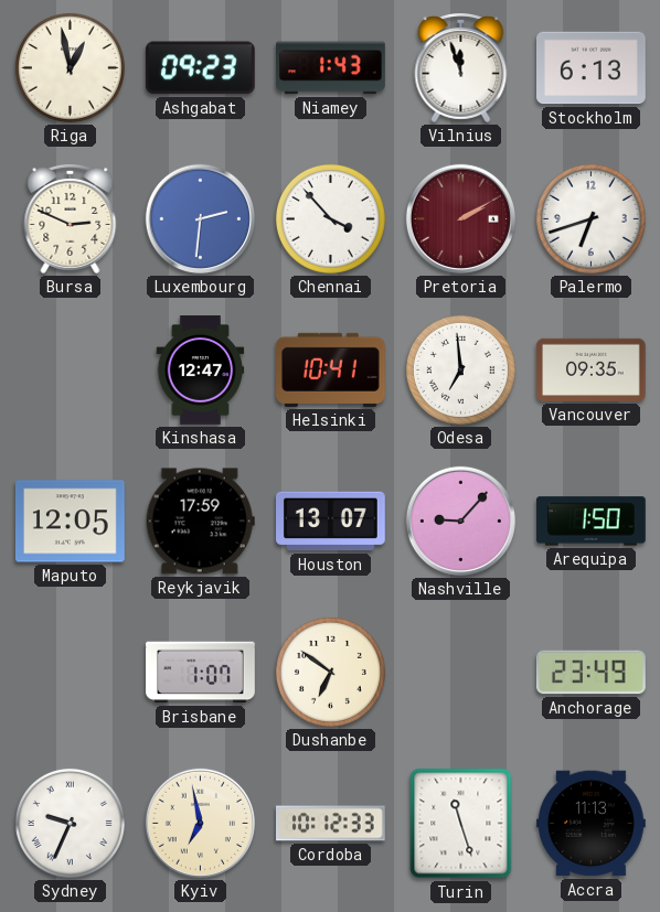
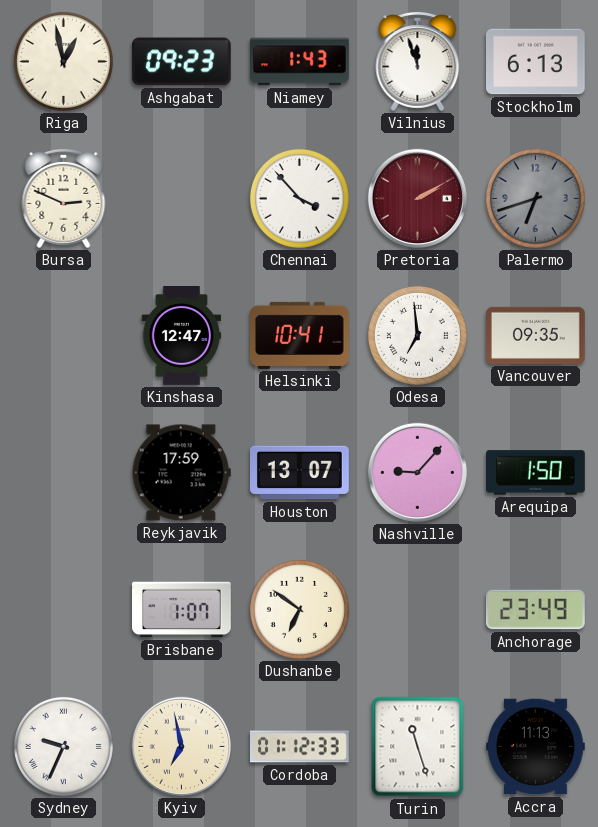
Luxembourg: 2:31 -> none
Palermo dial: white -> grey
Maputo: 12:05 -> none
Cordoba: 10:12 -> 01:12
